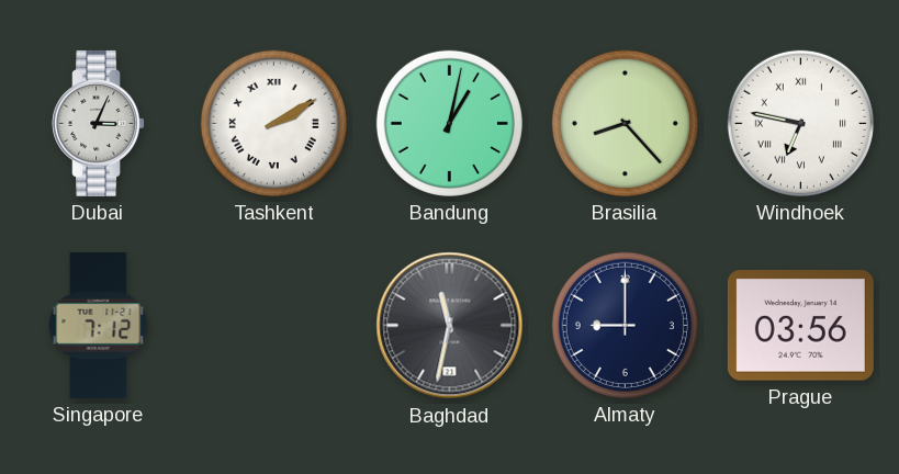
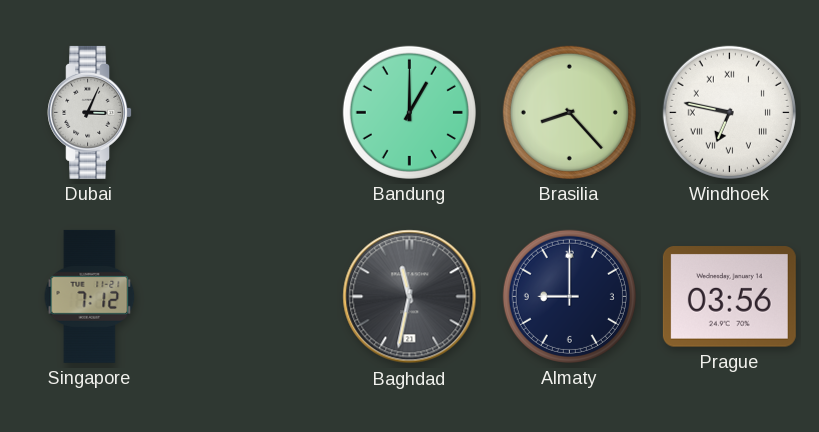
Tashkent: 2:10 -> none
Bandung: 1:02 -> 1:00
